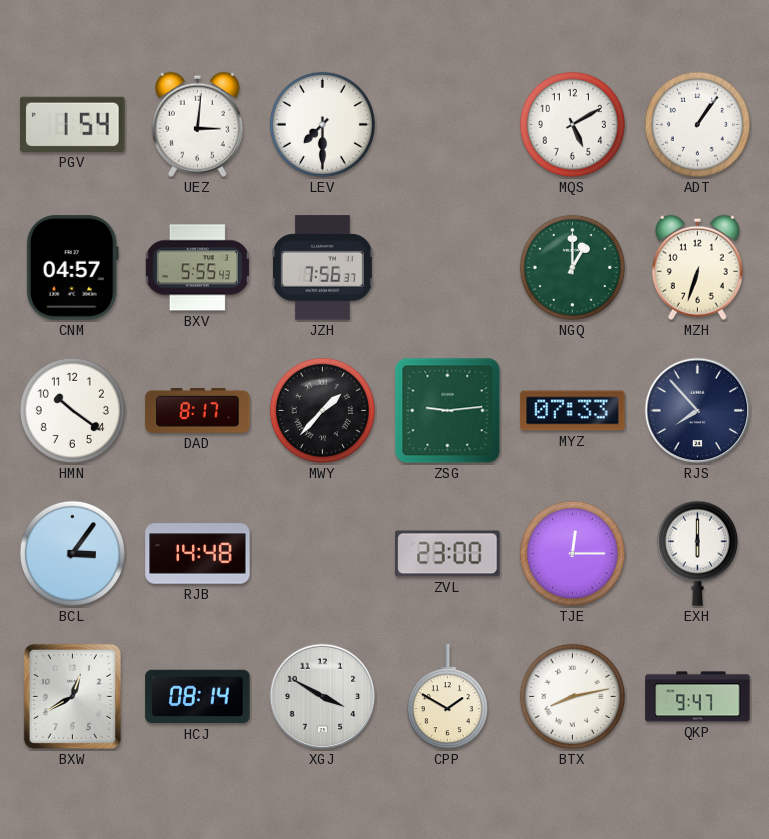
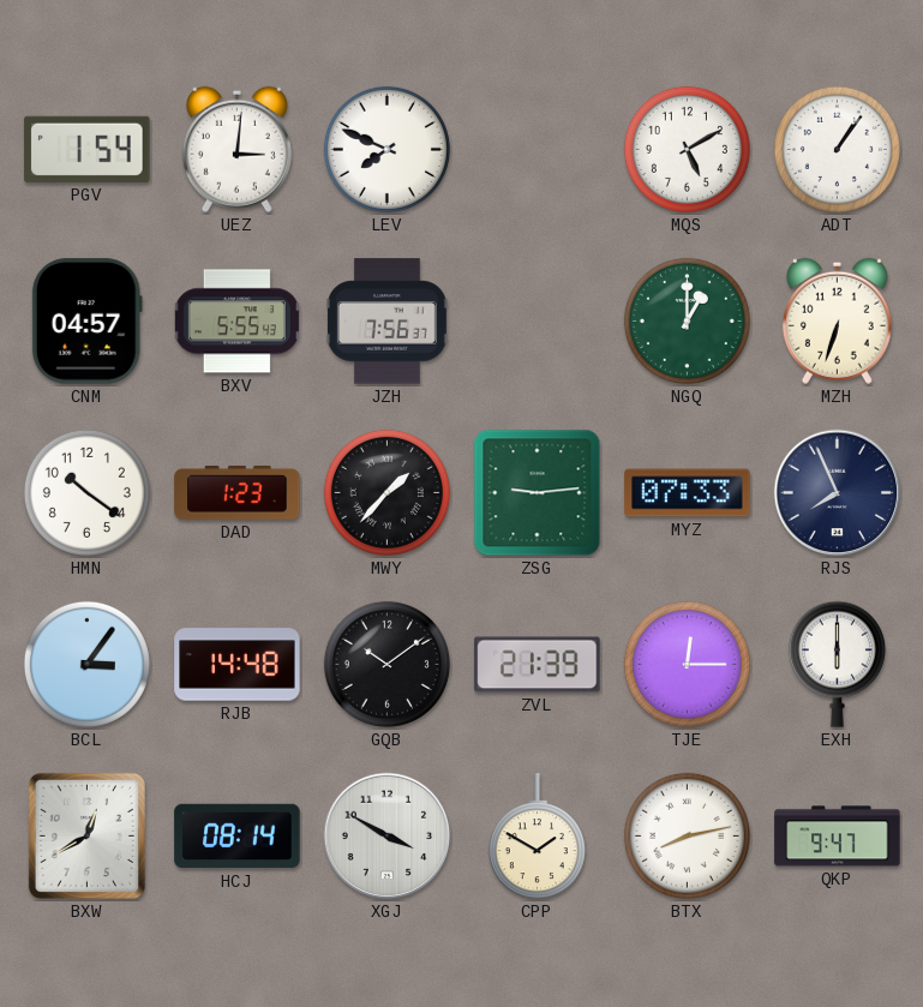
LEV: 7:30 -> 7:49
DAD: 8:17 -> 1:23
RJS: 7:53 -> 7:56
GQB: none -> 10:09
ZVL: 23:00 -> 21:39
